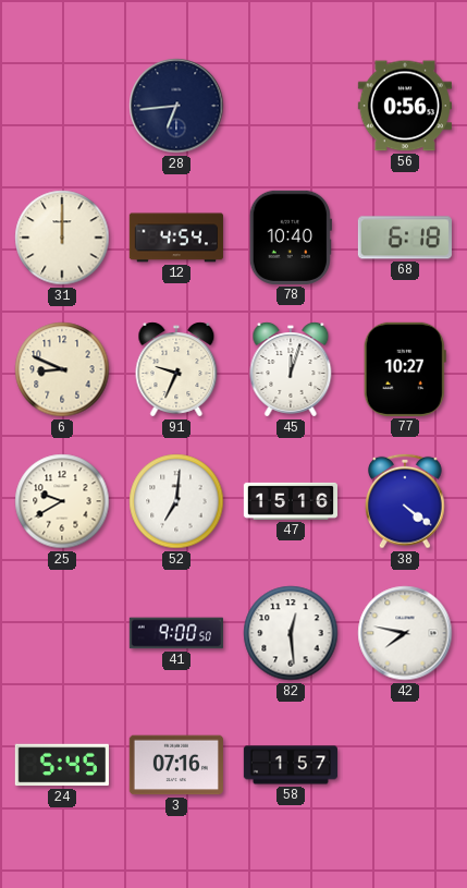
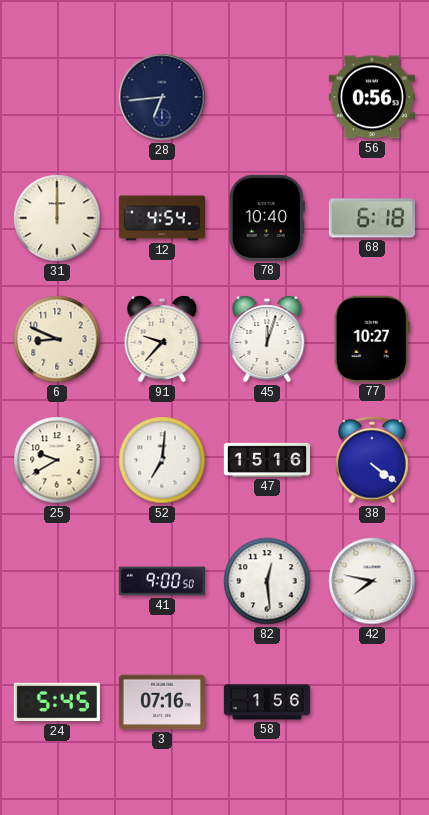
91: 9:34 -> 9:37
58: 1:57 -> 1:56
